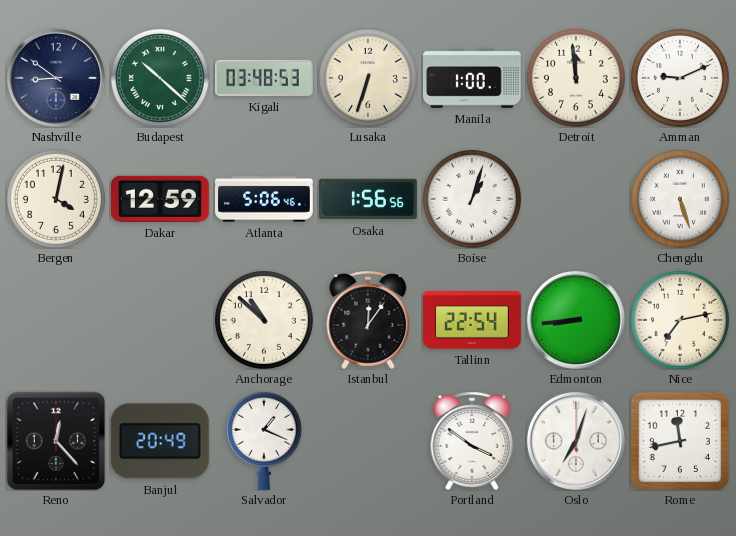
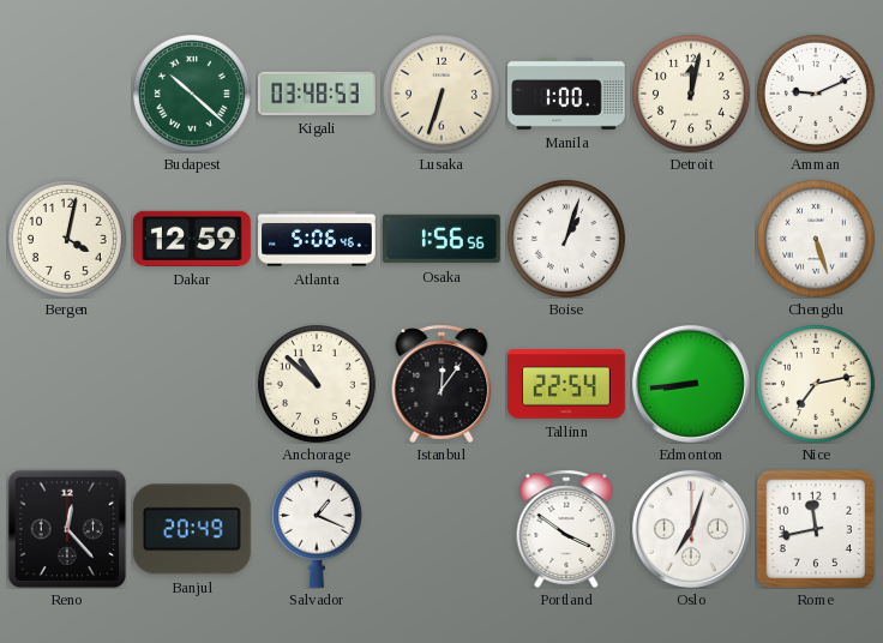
Nashville: 8:51 -> none
Detroit: 11:59 -> 12:02
